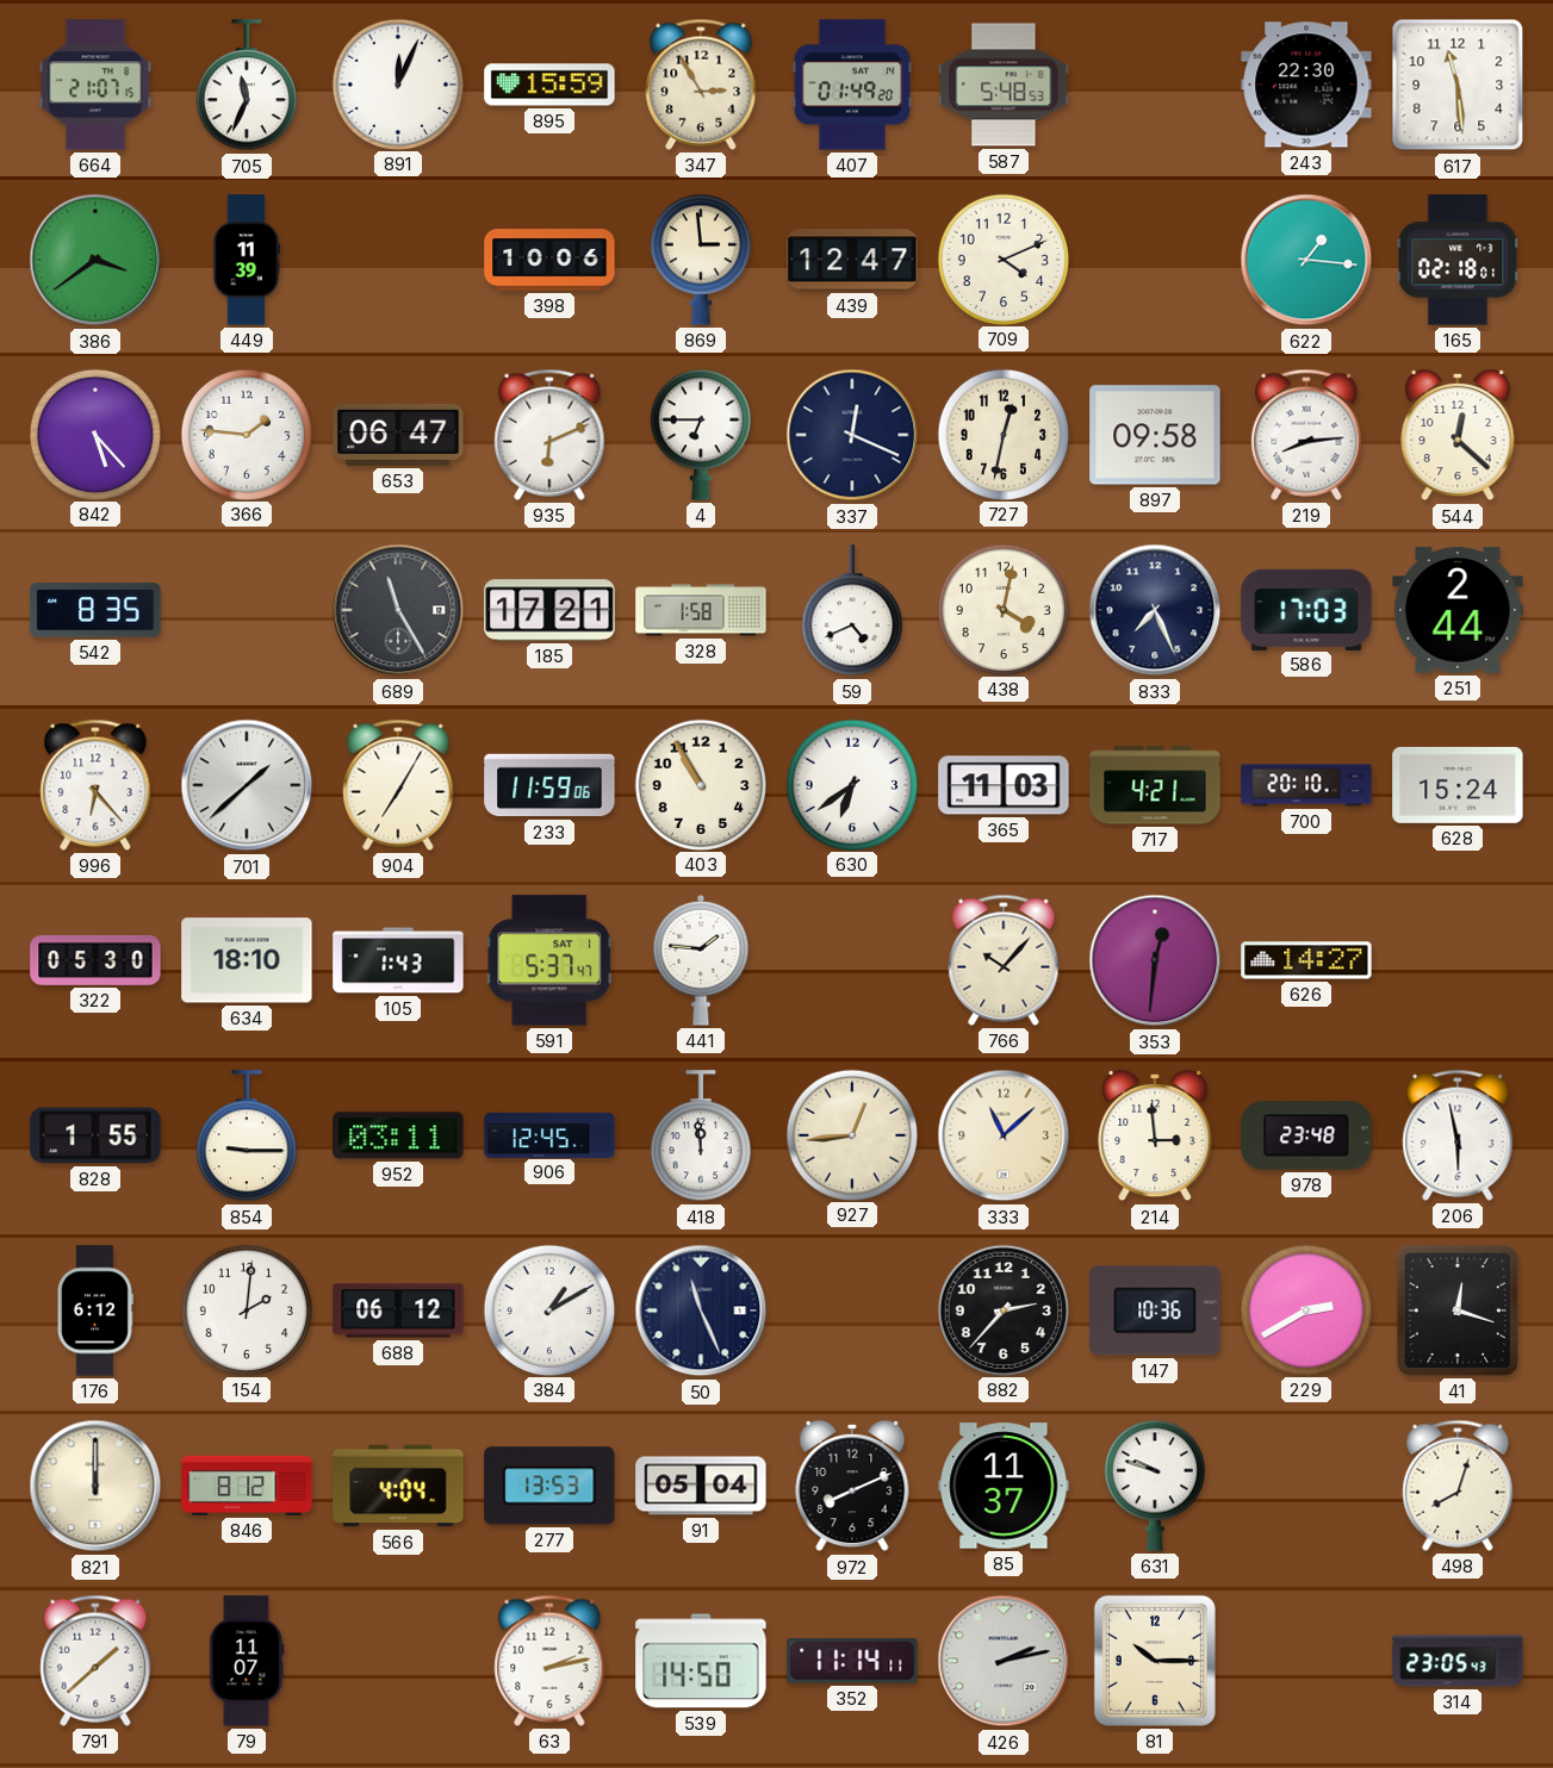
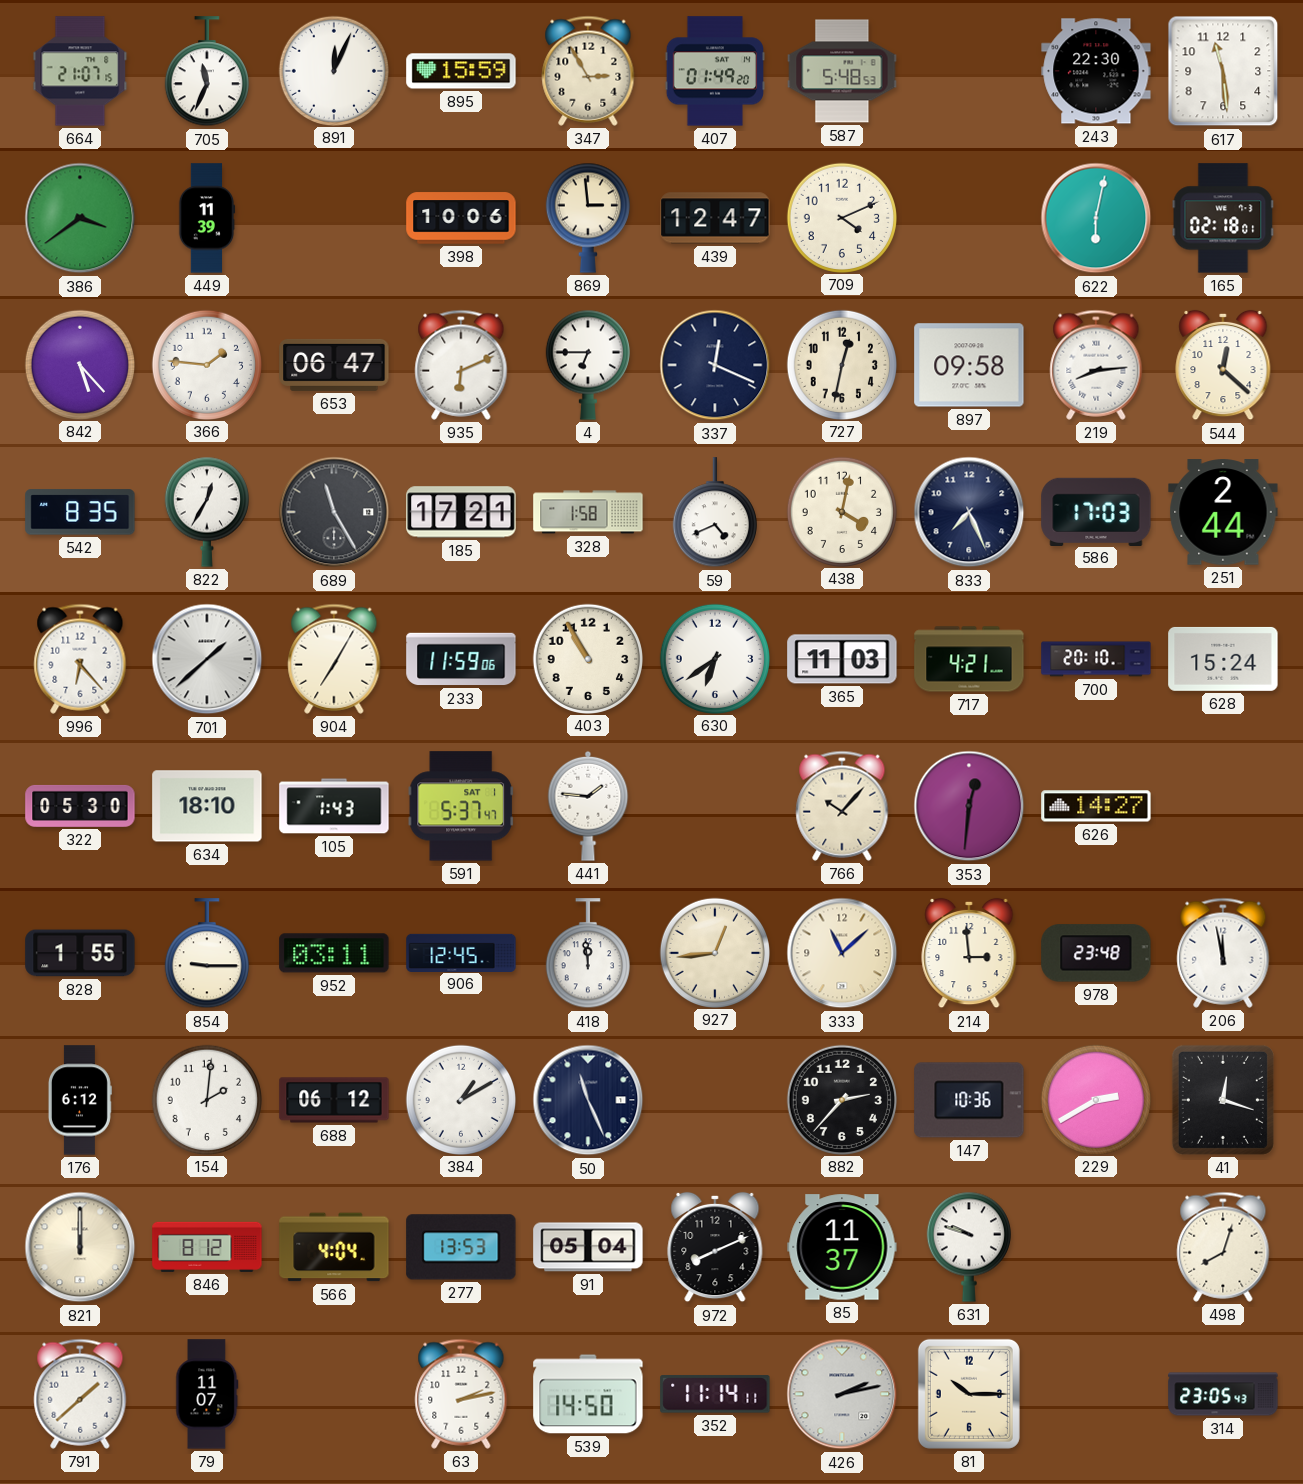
622: 1:16 -> 6:02
822: none -> 12:35
206: 5:58 -> 11:58
